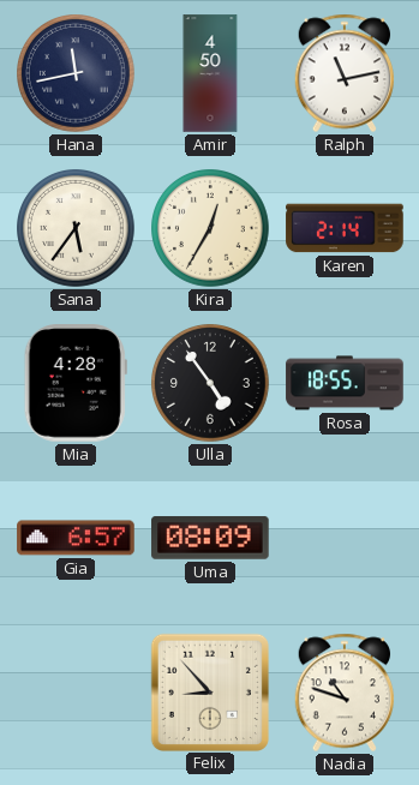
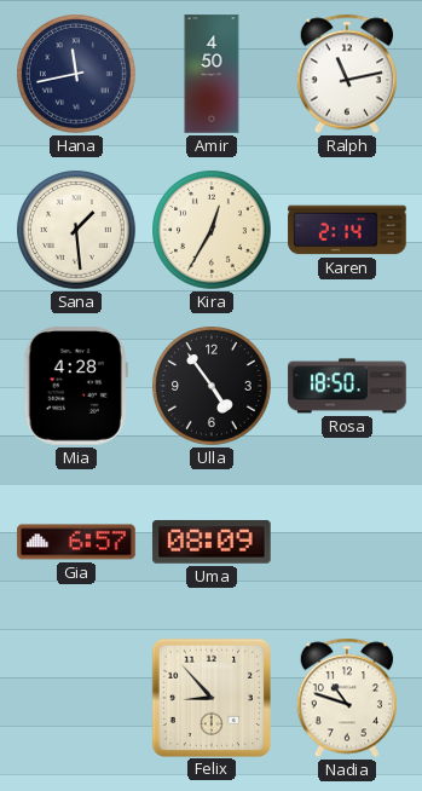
Sana: 5:36 -> 1:29
Rosa: 18:55 -> 18:50
